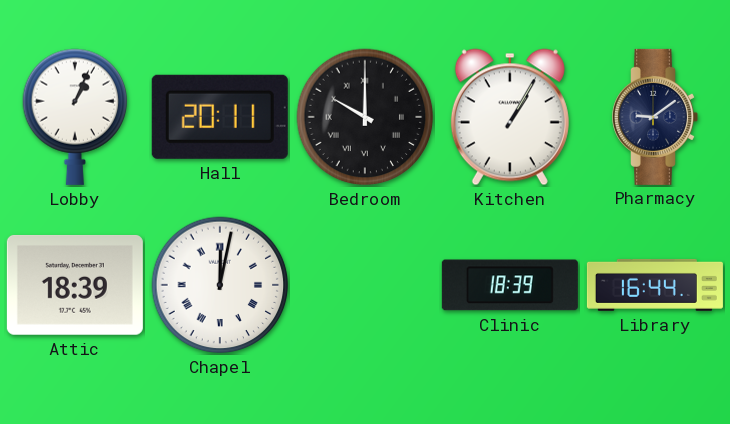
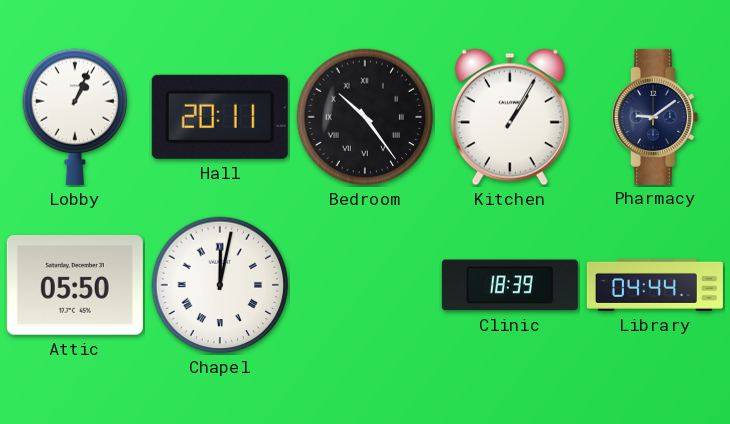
Bedroom: 10:00 -> 10:24
Attic: 18:39 -> 05:50
Library: 16:44 -> 04:44
